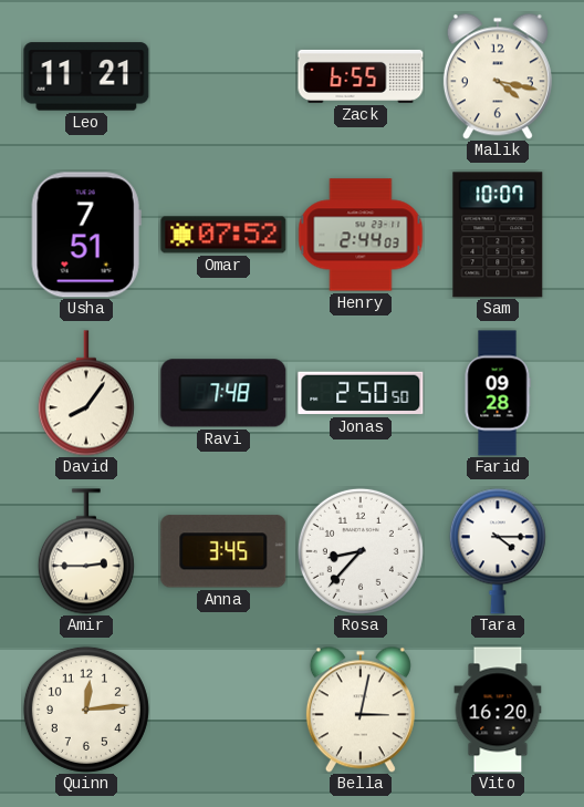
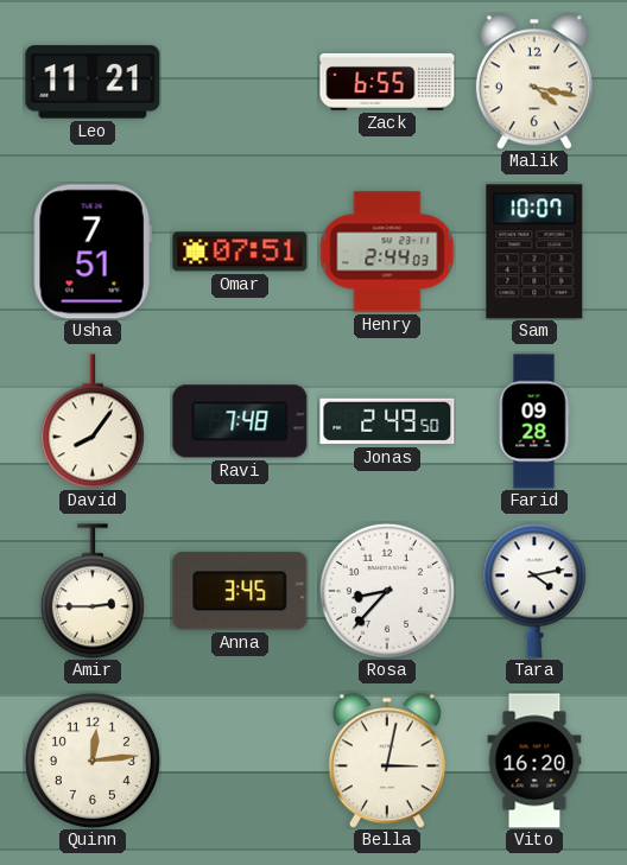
Omar: 07:52 -> 07:51
Jonas: 2:50 -> 2:49
Tara: 4:15 -> 4:13
